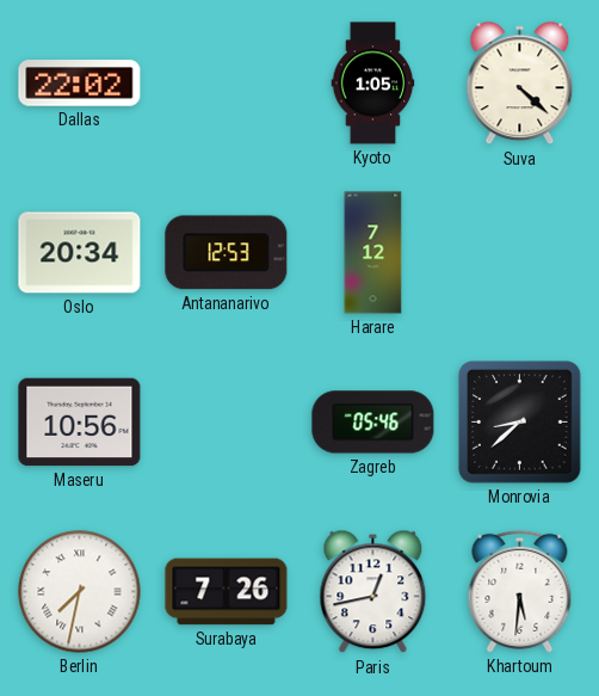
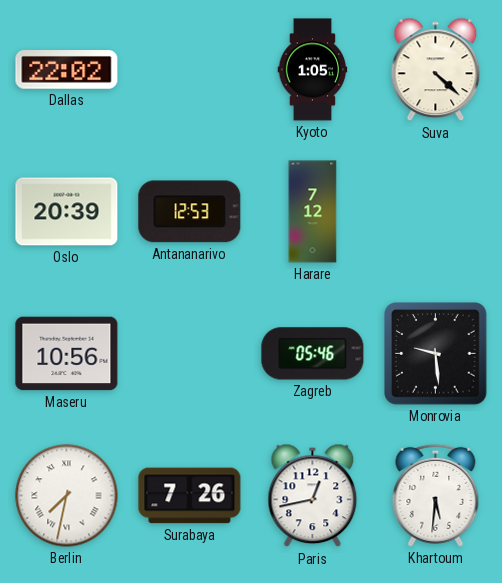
Oslo: 20:34 -> 20:39
Monrovia: 8:38 -> 9:29
